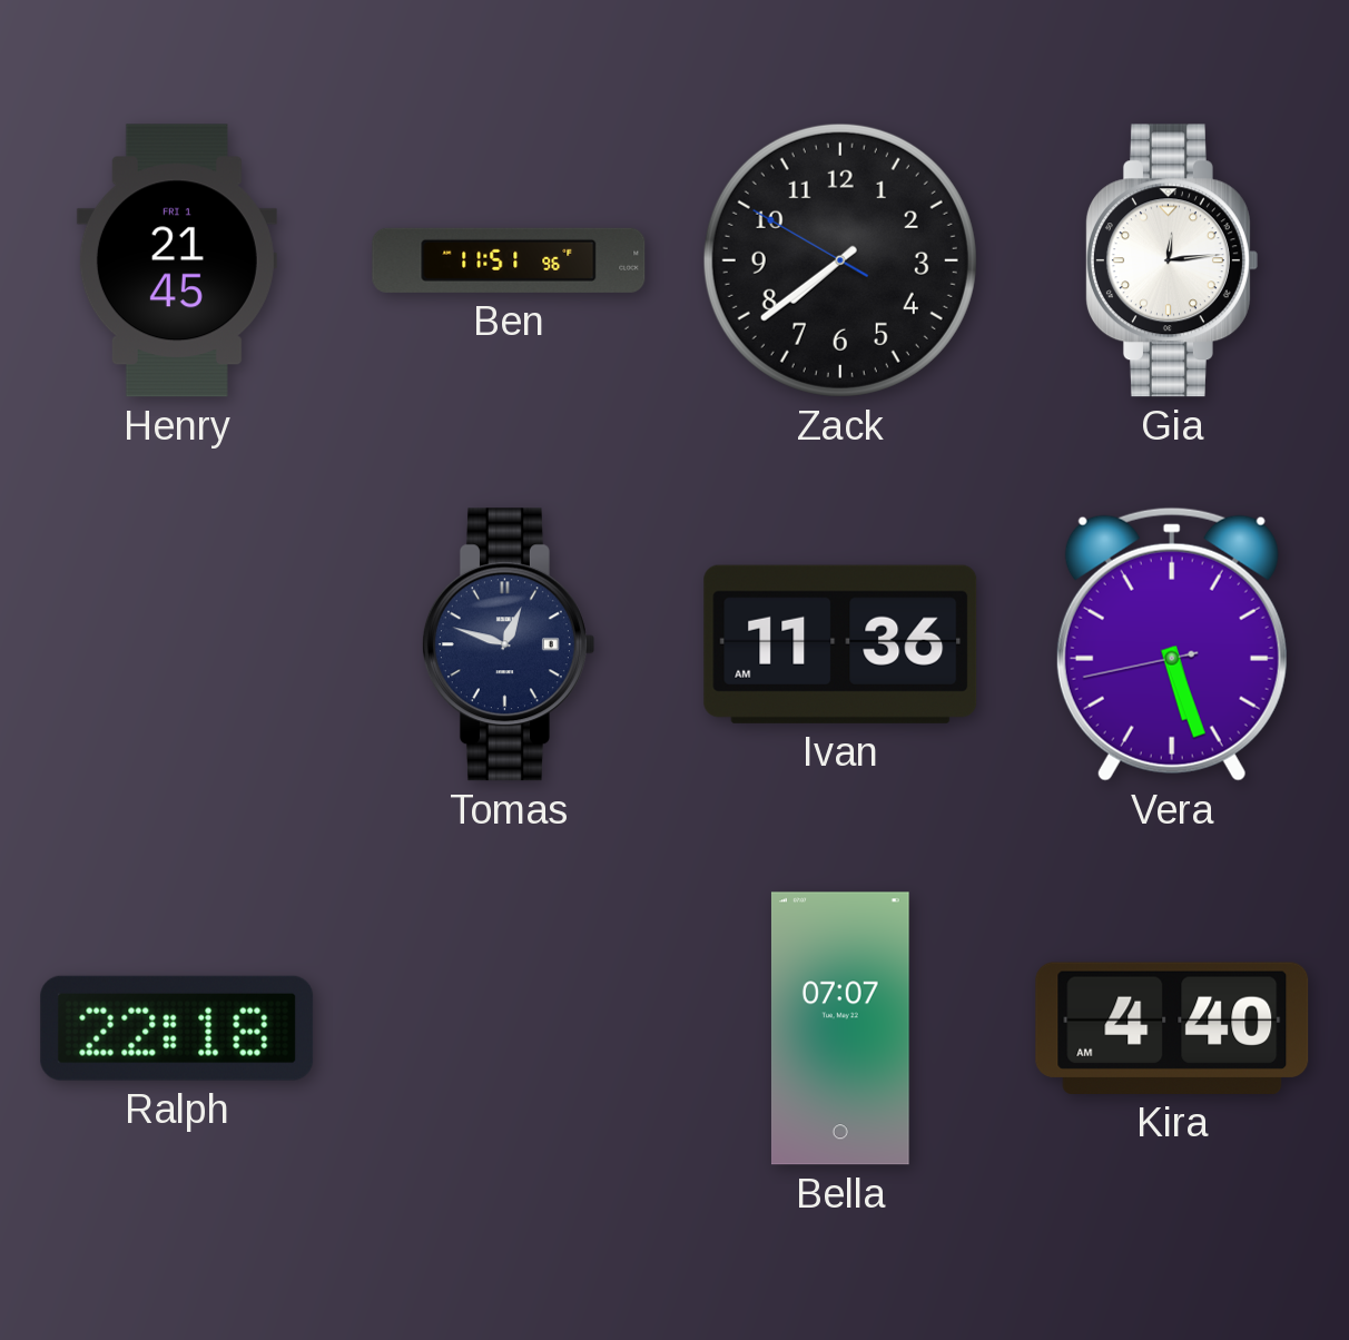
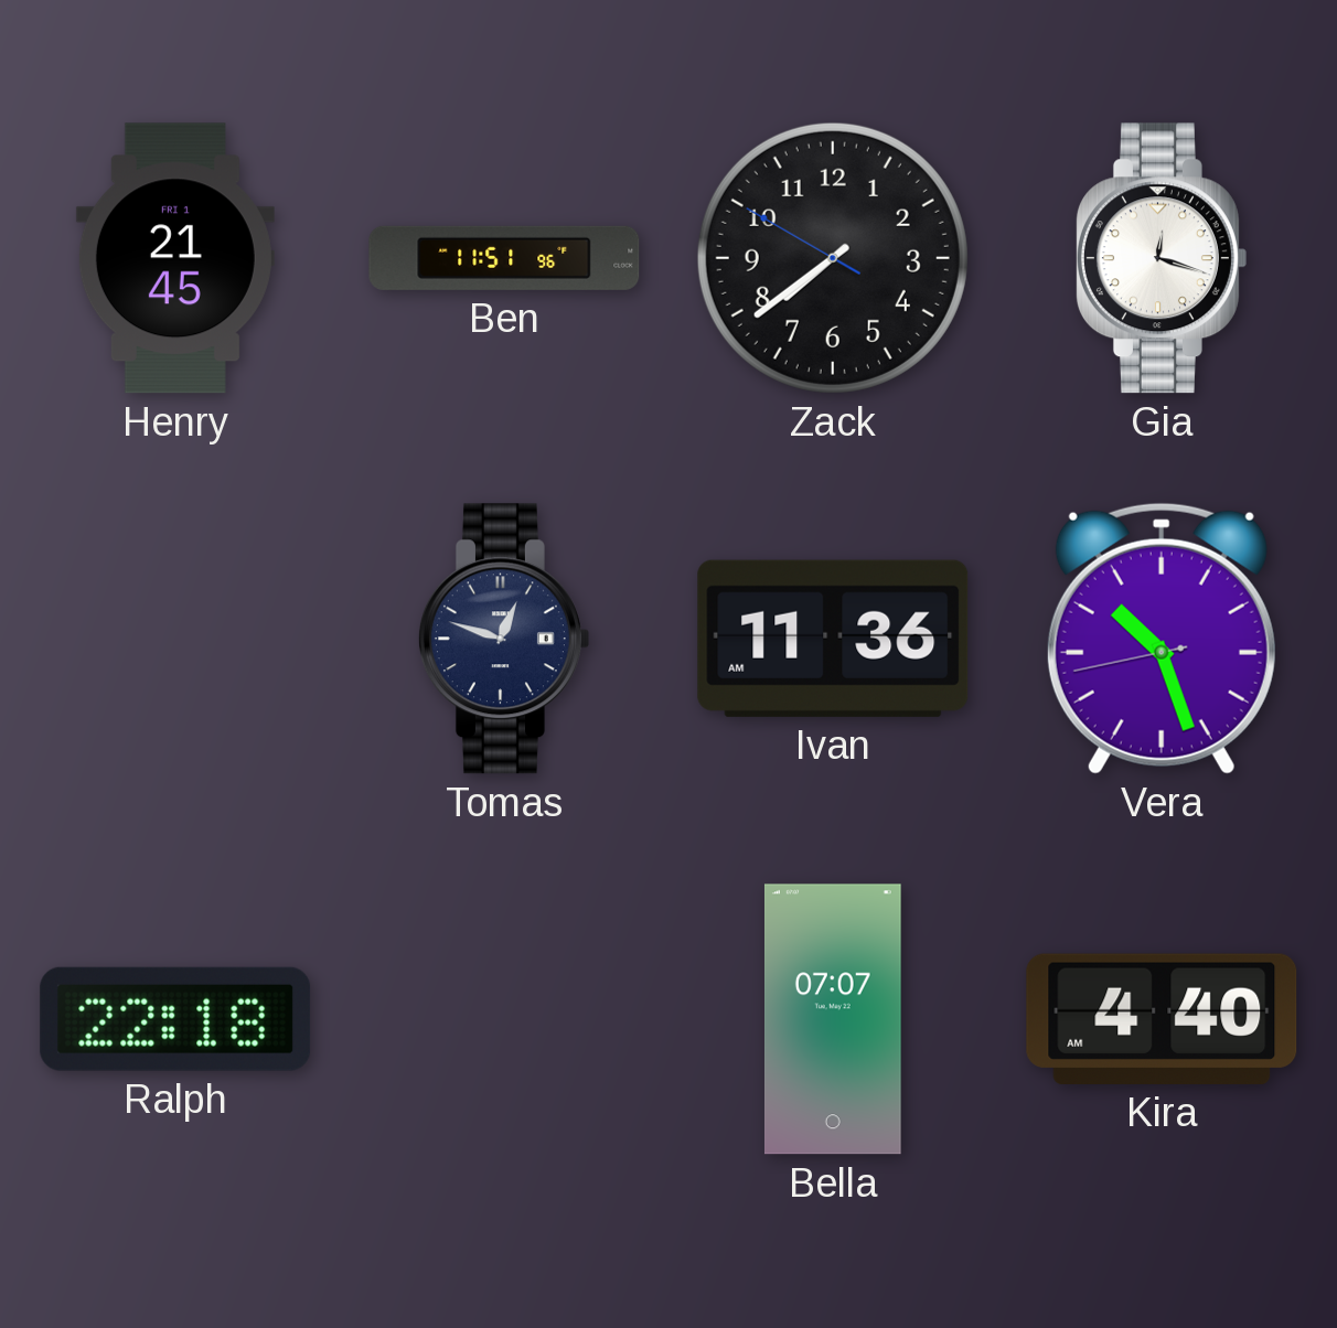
Gia: 12:14 -> 12:18
Vera: 5:26 -> 10:26
